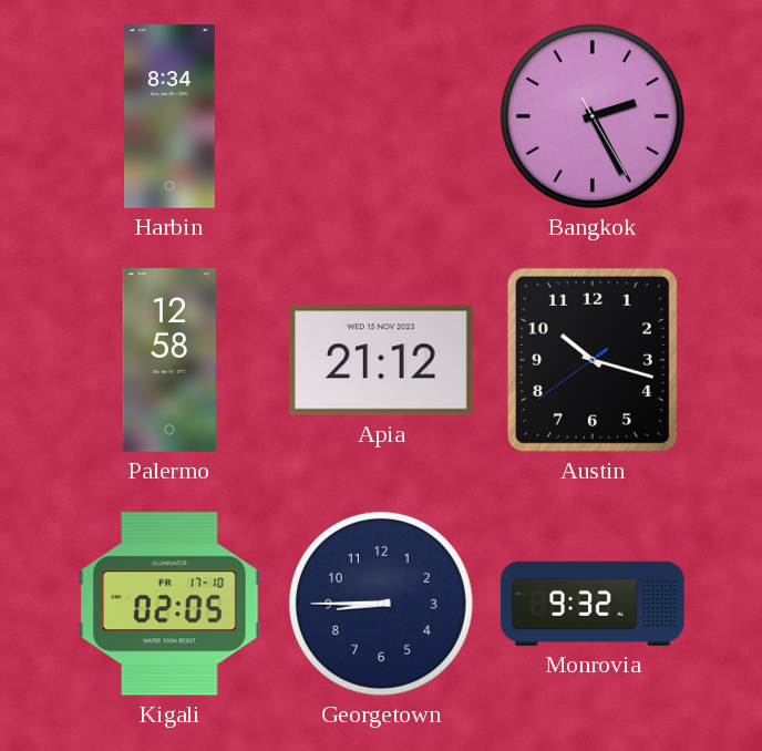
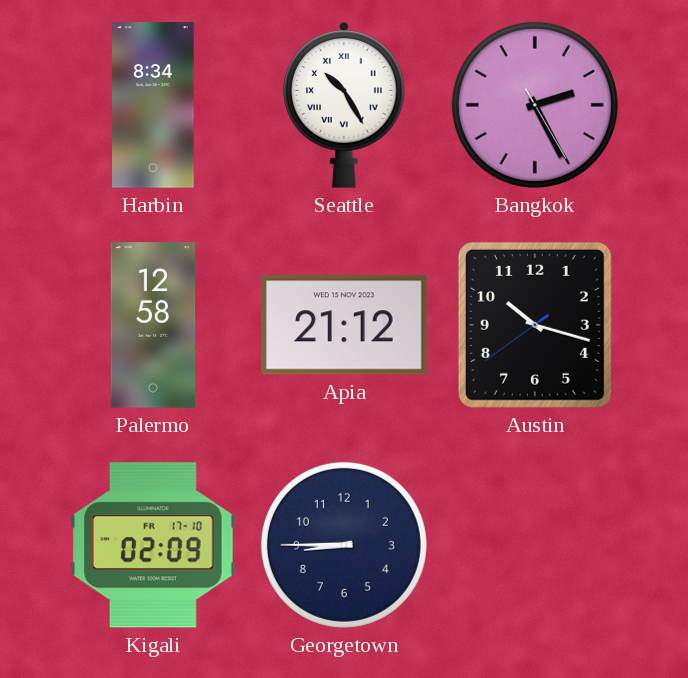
Seattle: none -> 10:25
Kigali: 02:05 -> 02:09
Monrovia: 9:32 -> none
